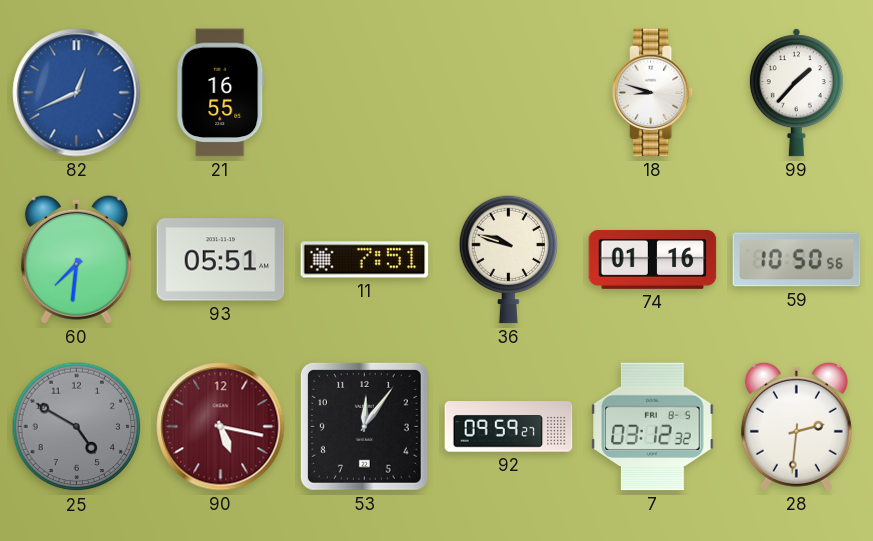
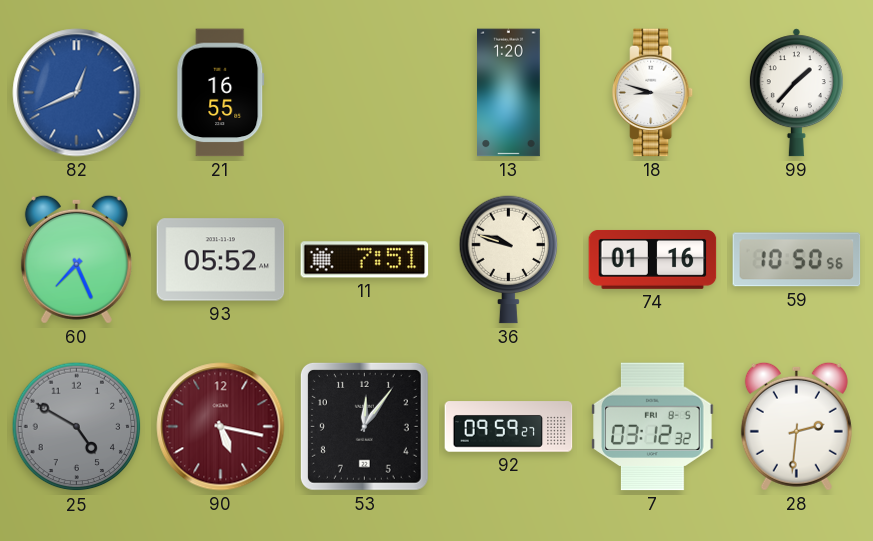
13: none -> 1:20
60: 7:31 -> 7:26
93: 05:51 -> 05:52
